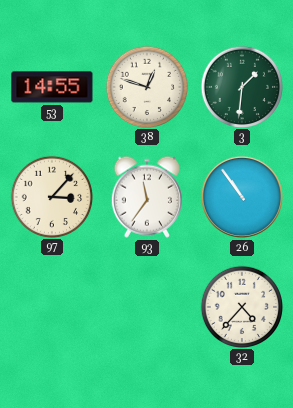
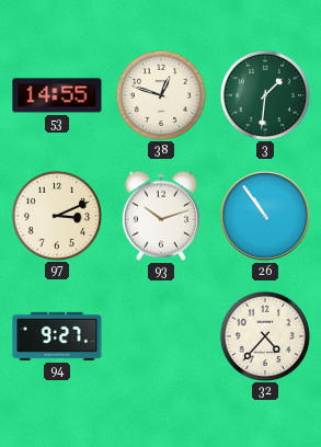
97: 3:07 -> 3:11
93: 11:36 -> 10:12
94: none -> 9:27
